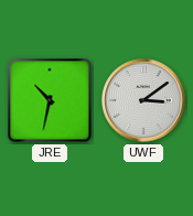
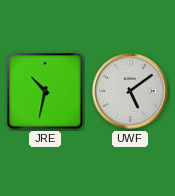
UWF: 3:09 -> 5:09
